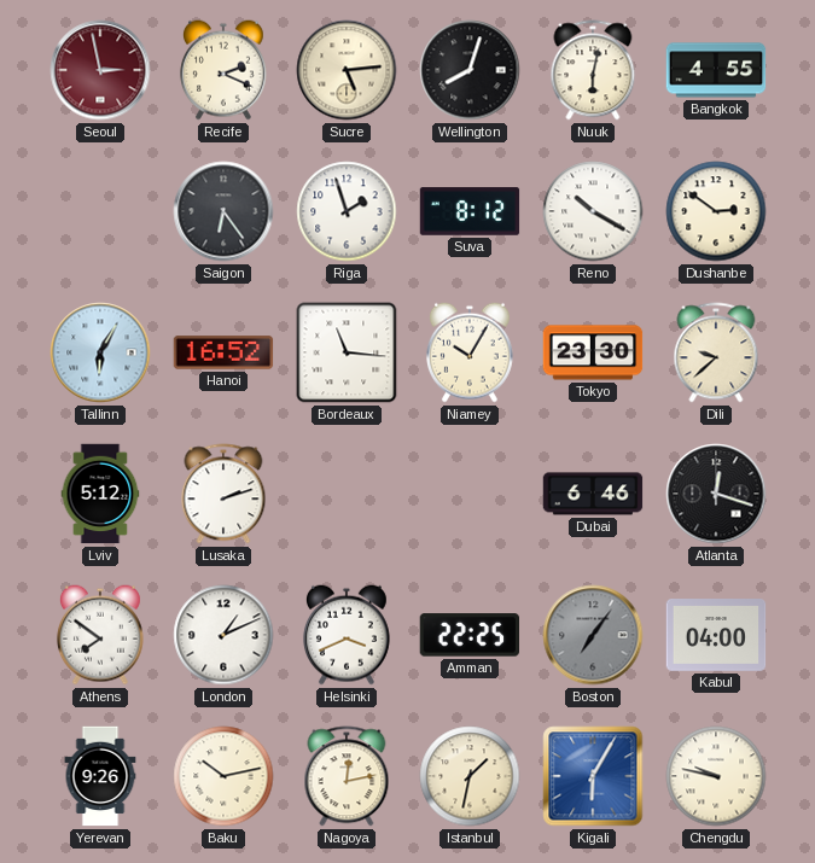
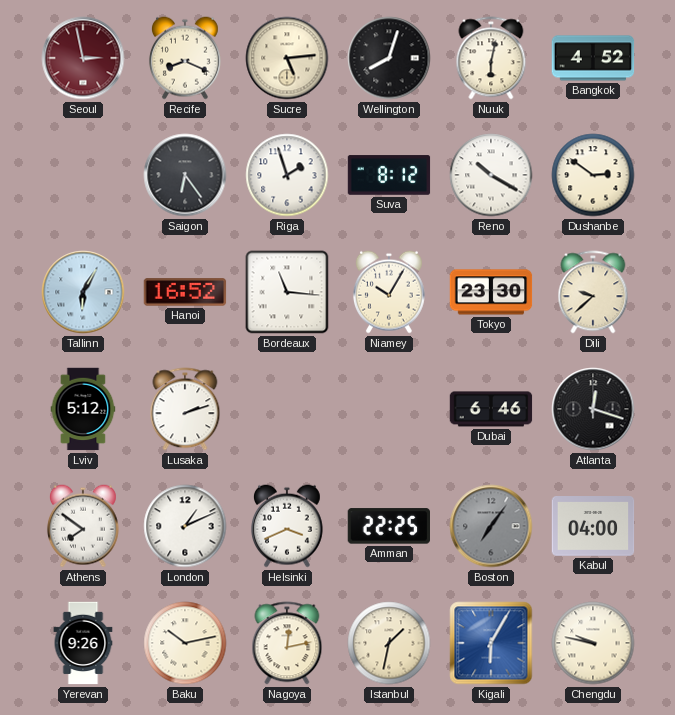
Recife: 2:19 -> 8:19
Bangkok: 4:55 -> 4:52
